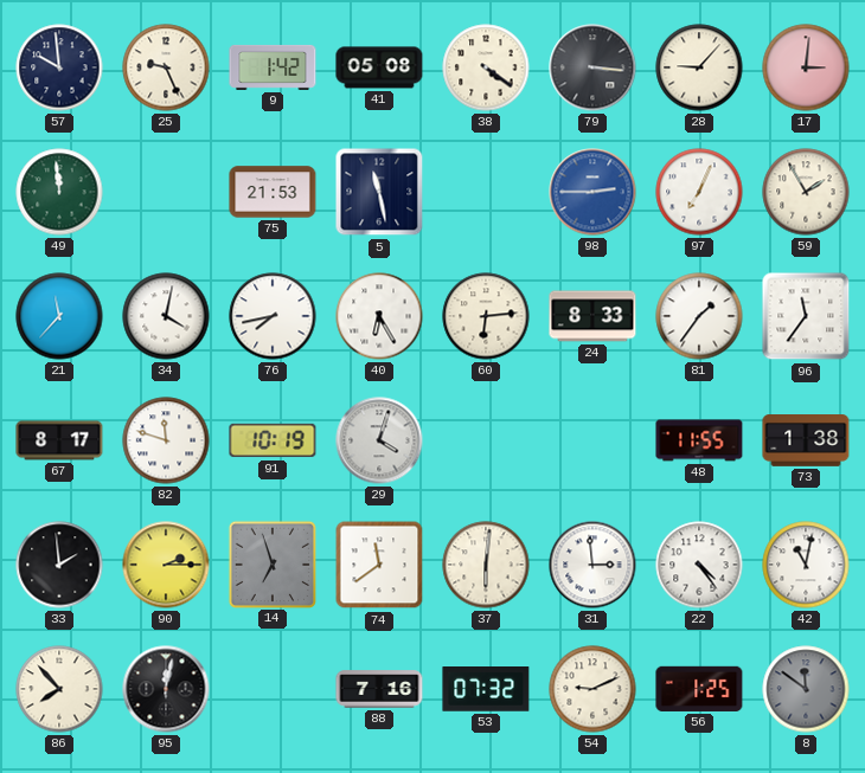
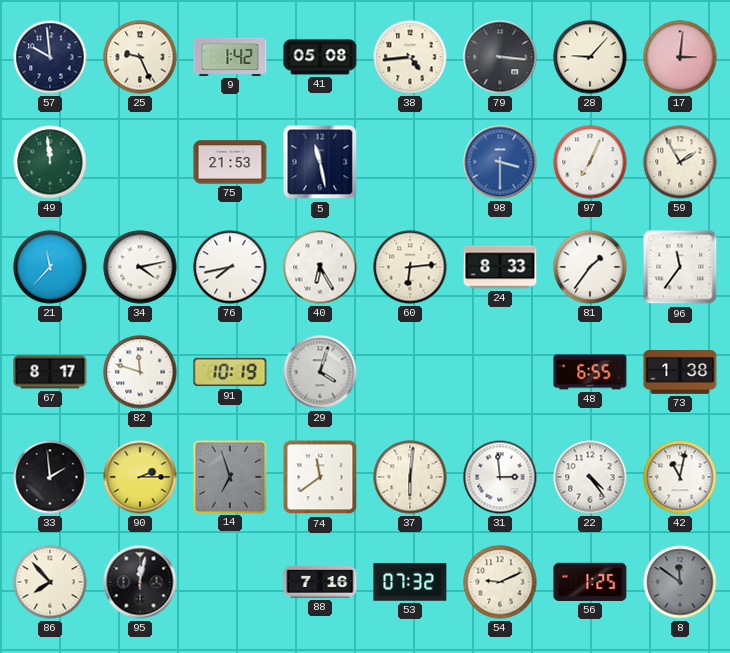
38: 4:21 -> 4:44
98: 2:45 -> 3:30
34: 4:02 -> 4:13
48: 11:55 -> 6:55
